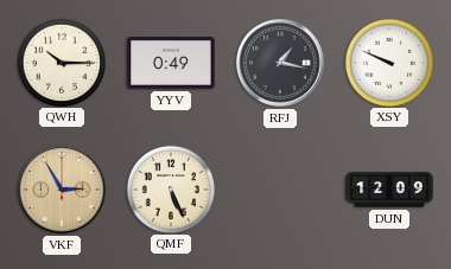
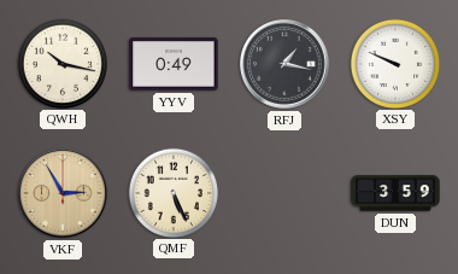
QWH: 10:15 -> 10:17
DUN: 12:09 -> 3:59
